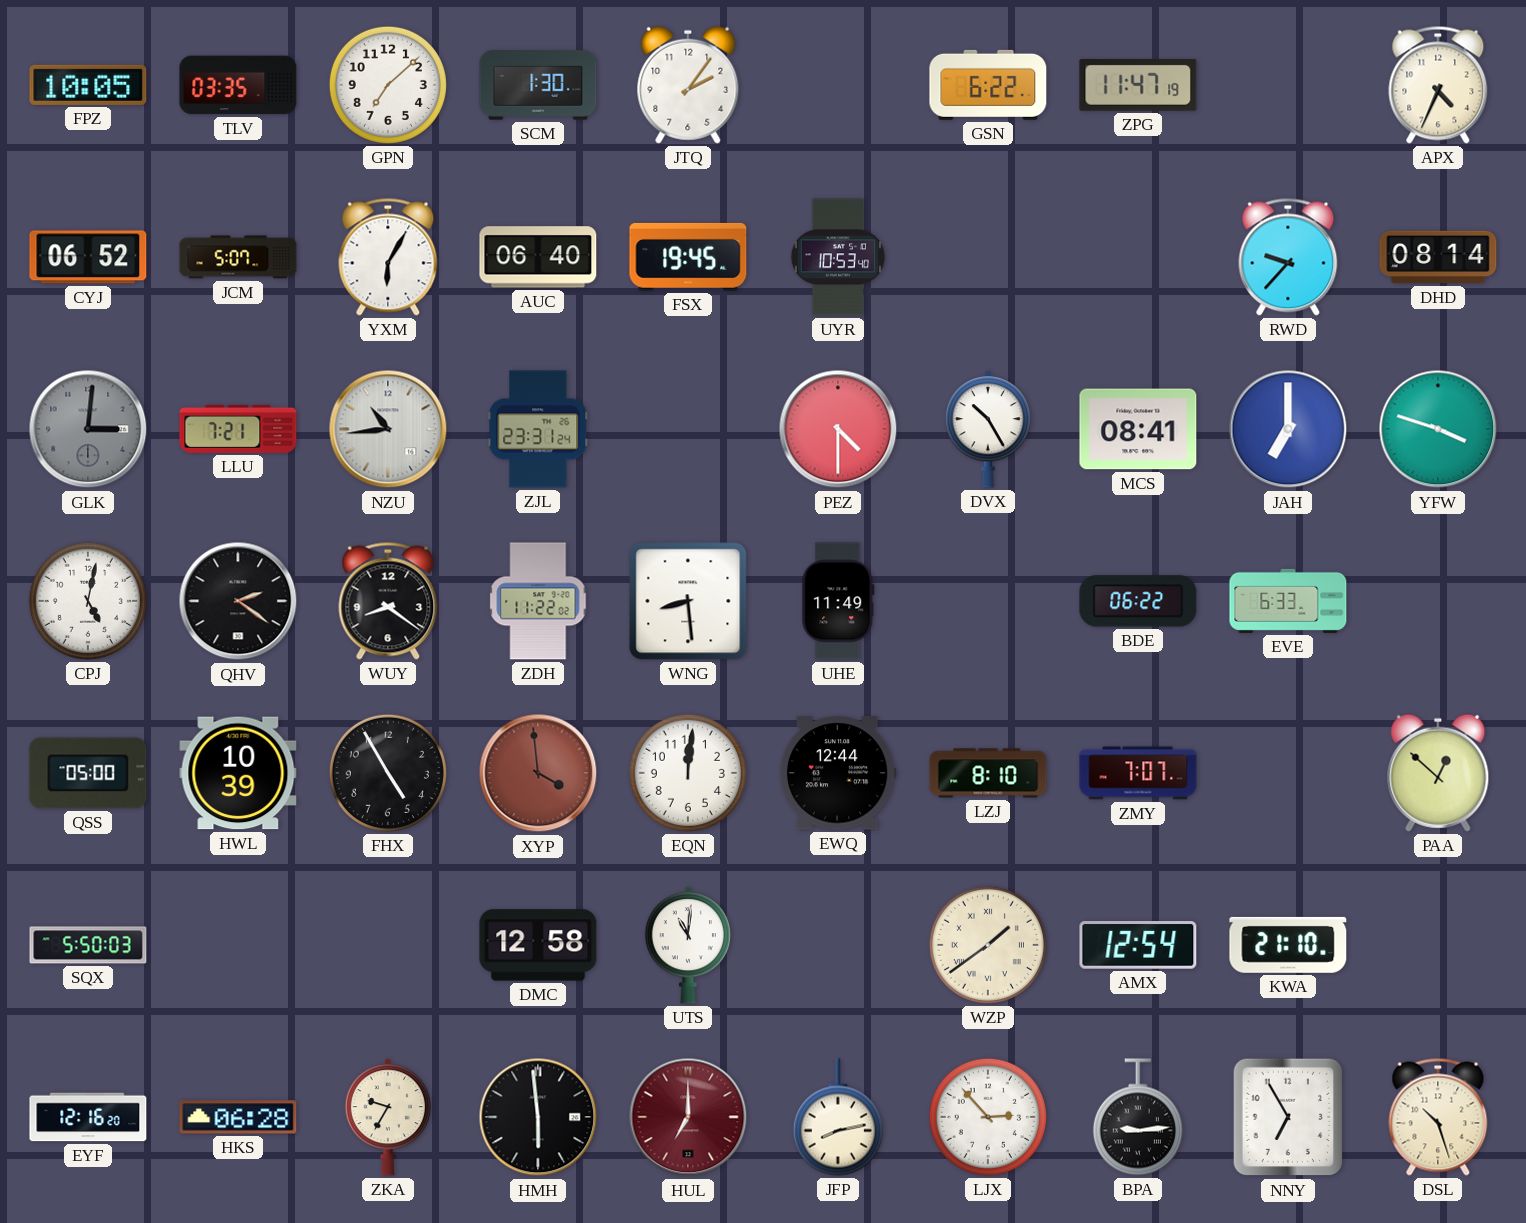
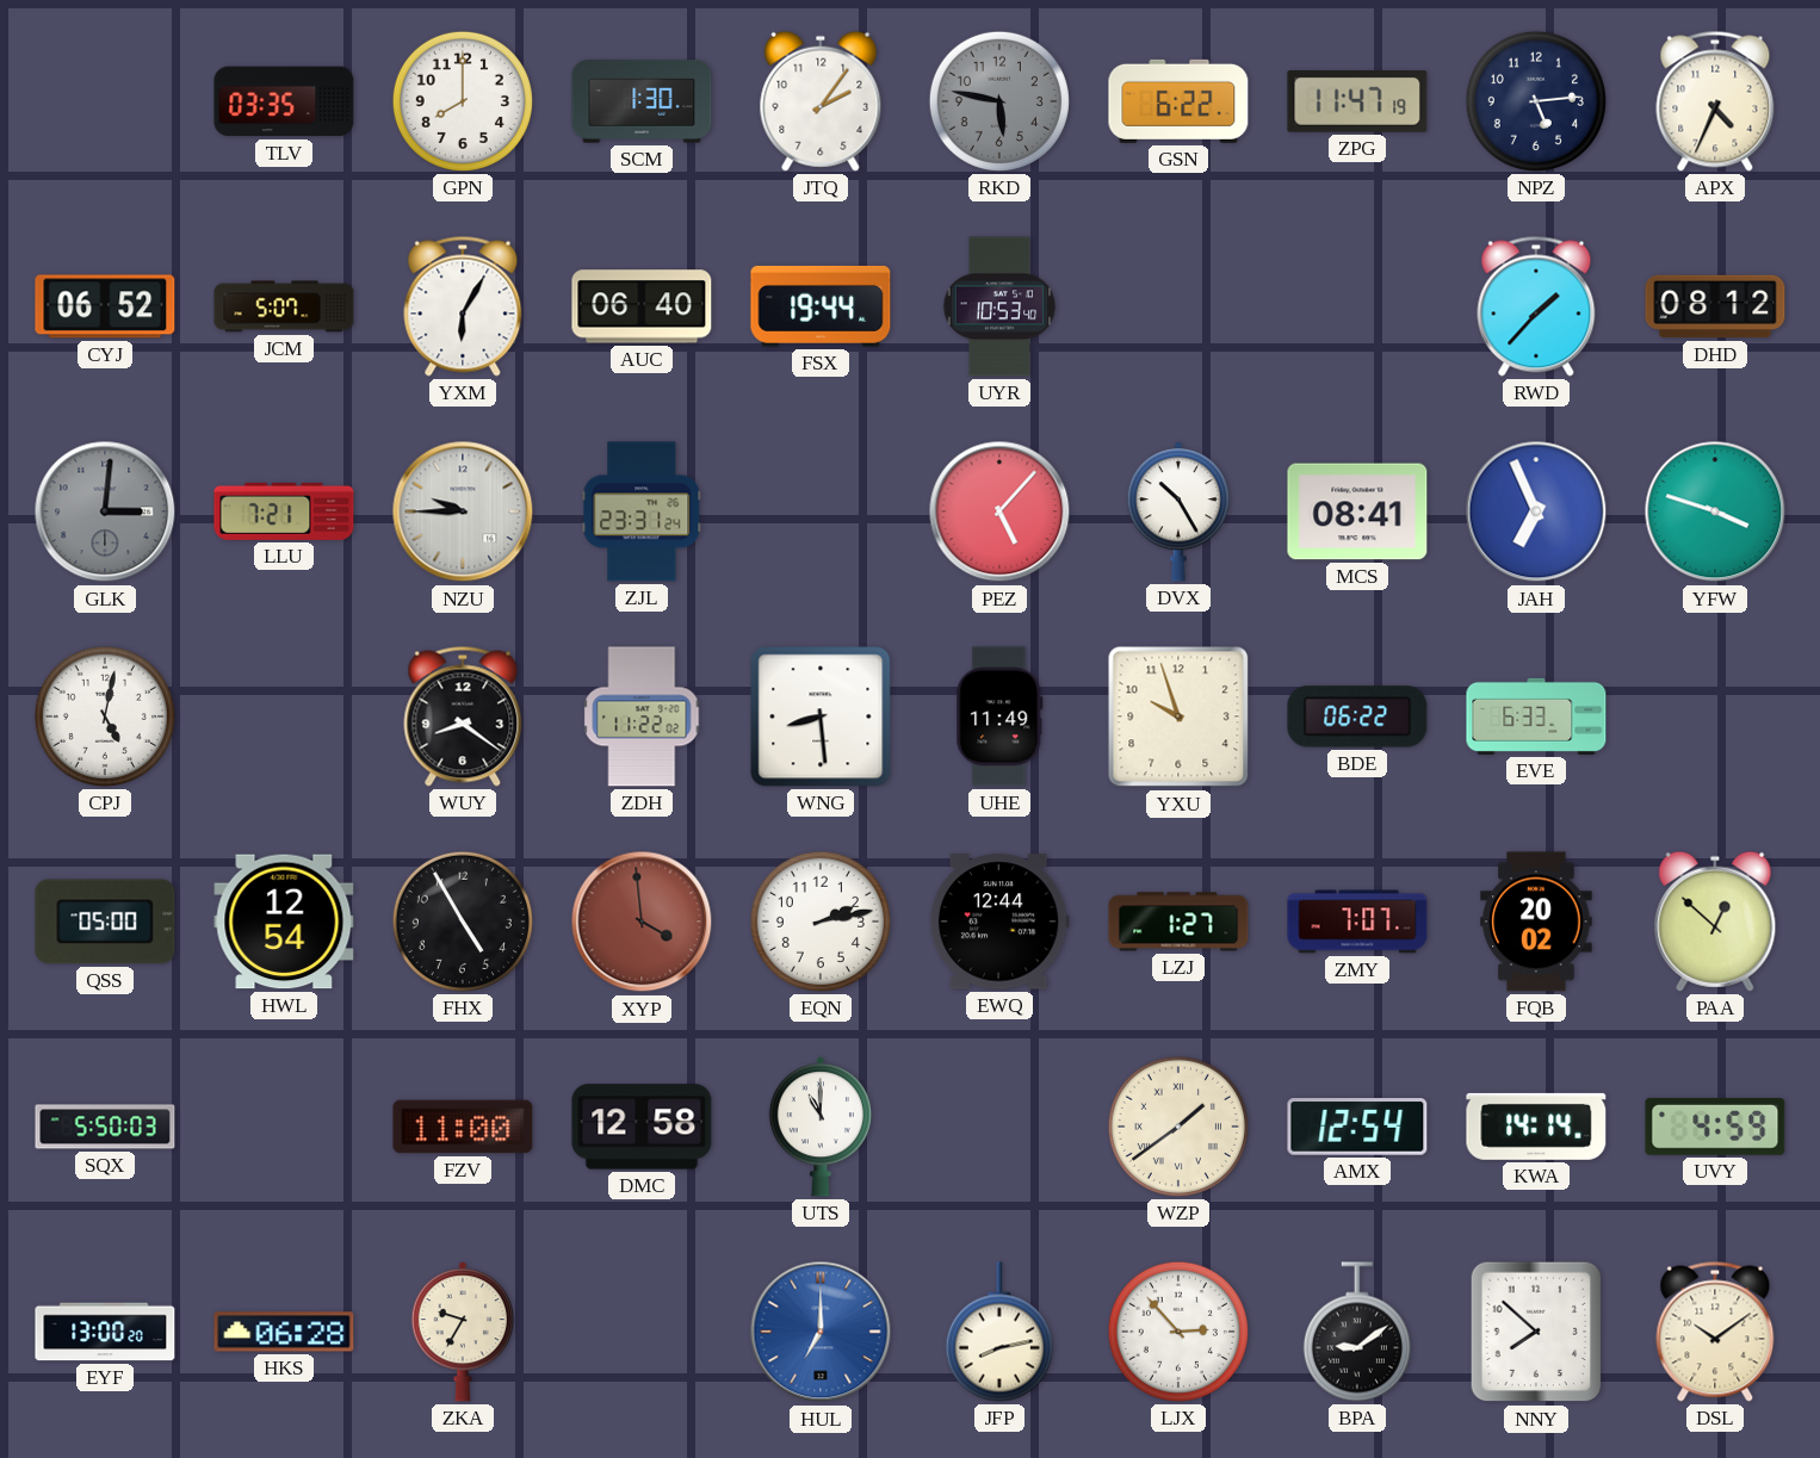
FPZ: 10:05 -> none
GPN: 7:08 -> 8:00
RKD: none -> 5:47
NPZ: none -> 5:14
FSX: 19:45 -> 19:44
RWD: 9:37 -> 1:37
DHD: 08:14 -> 08:12
NZU: 10:44 -> 9:45
PEZ: 4:30 -> 5:07
JAH: 7:00 -> 6:56
QHV: 2:21 -> none
YXU: none -> 9:57
HWL: 10:39 -> 12:54
EQN: 12:01 -> 2:13
LZJ: 8:10 -> 1:27
FQB: none -> 20:02
FZV: none -> 11:00
UTS: 11:01 -> 11:00
KWA: 21:10 -> 14:14
UVY: none -> 4:59
EYF: 12:16 -> 13:00
HMH: 5:59 -> none
HUL dial: burgundy -> blue
BPA: 9:14 -> 9:09
NNY: 6:55 -> 7:52
DSL: 10:27 -> 10:09
